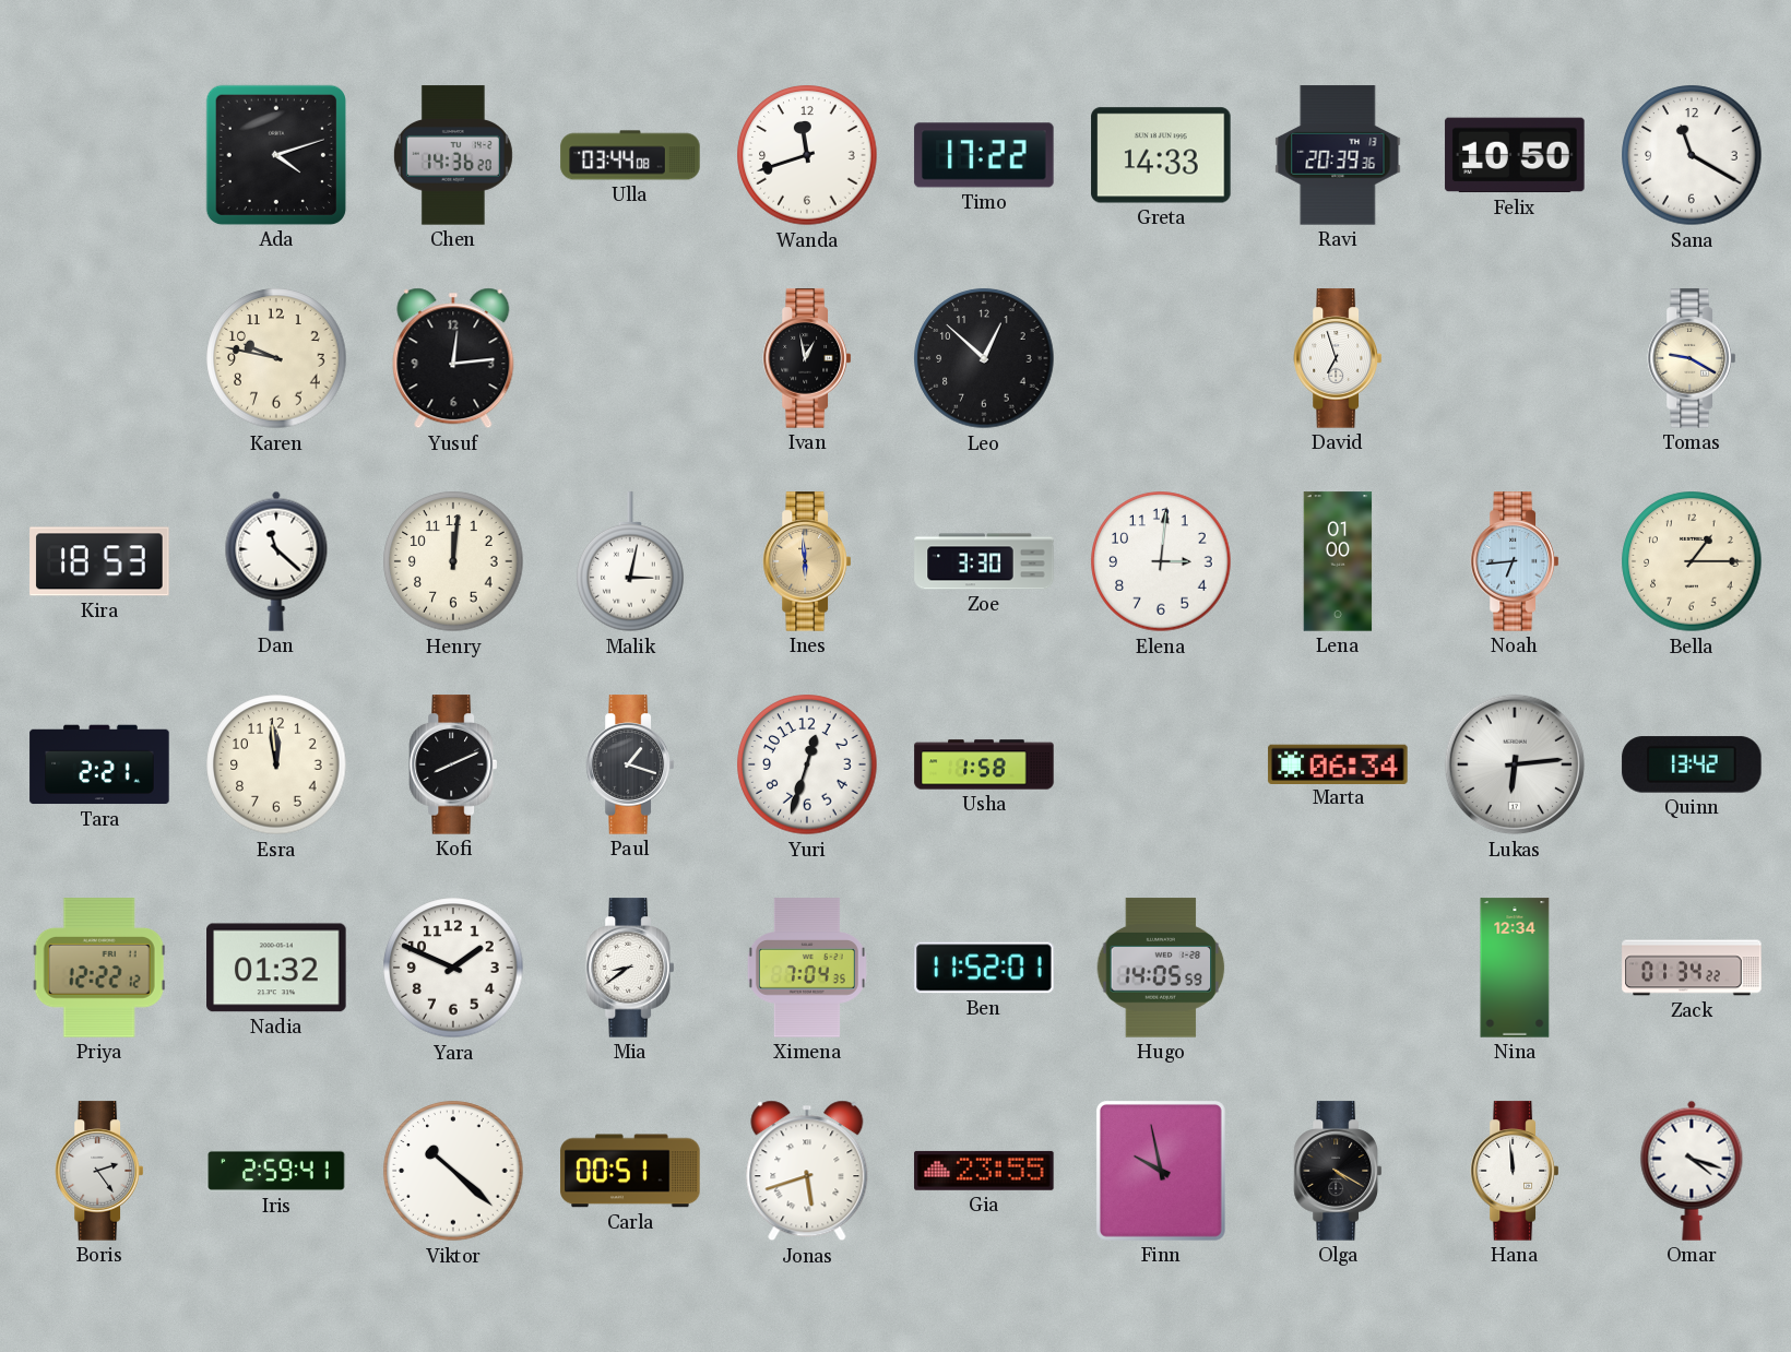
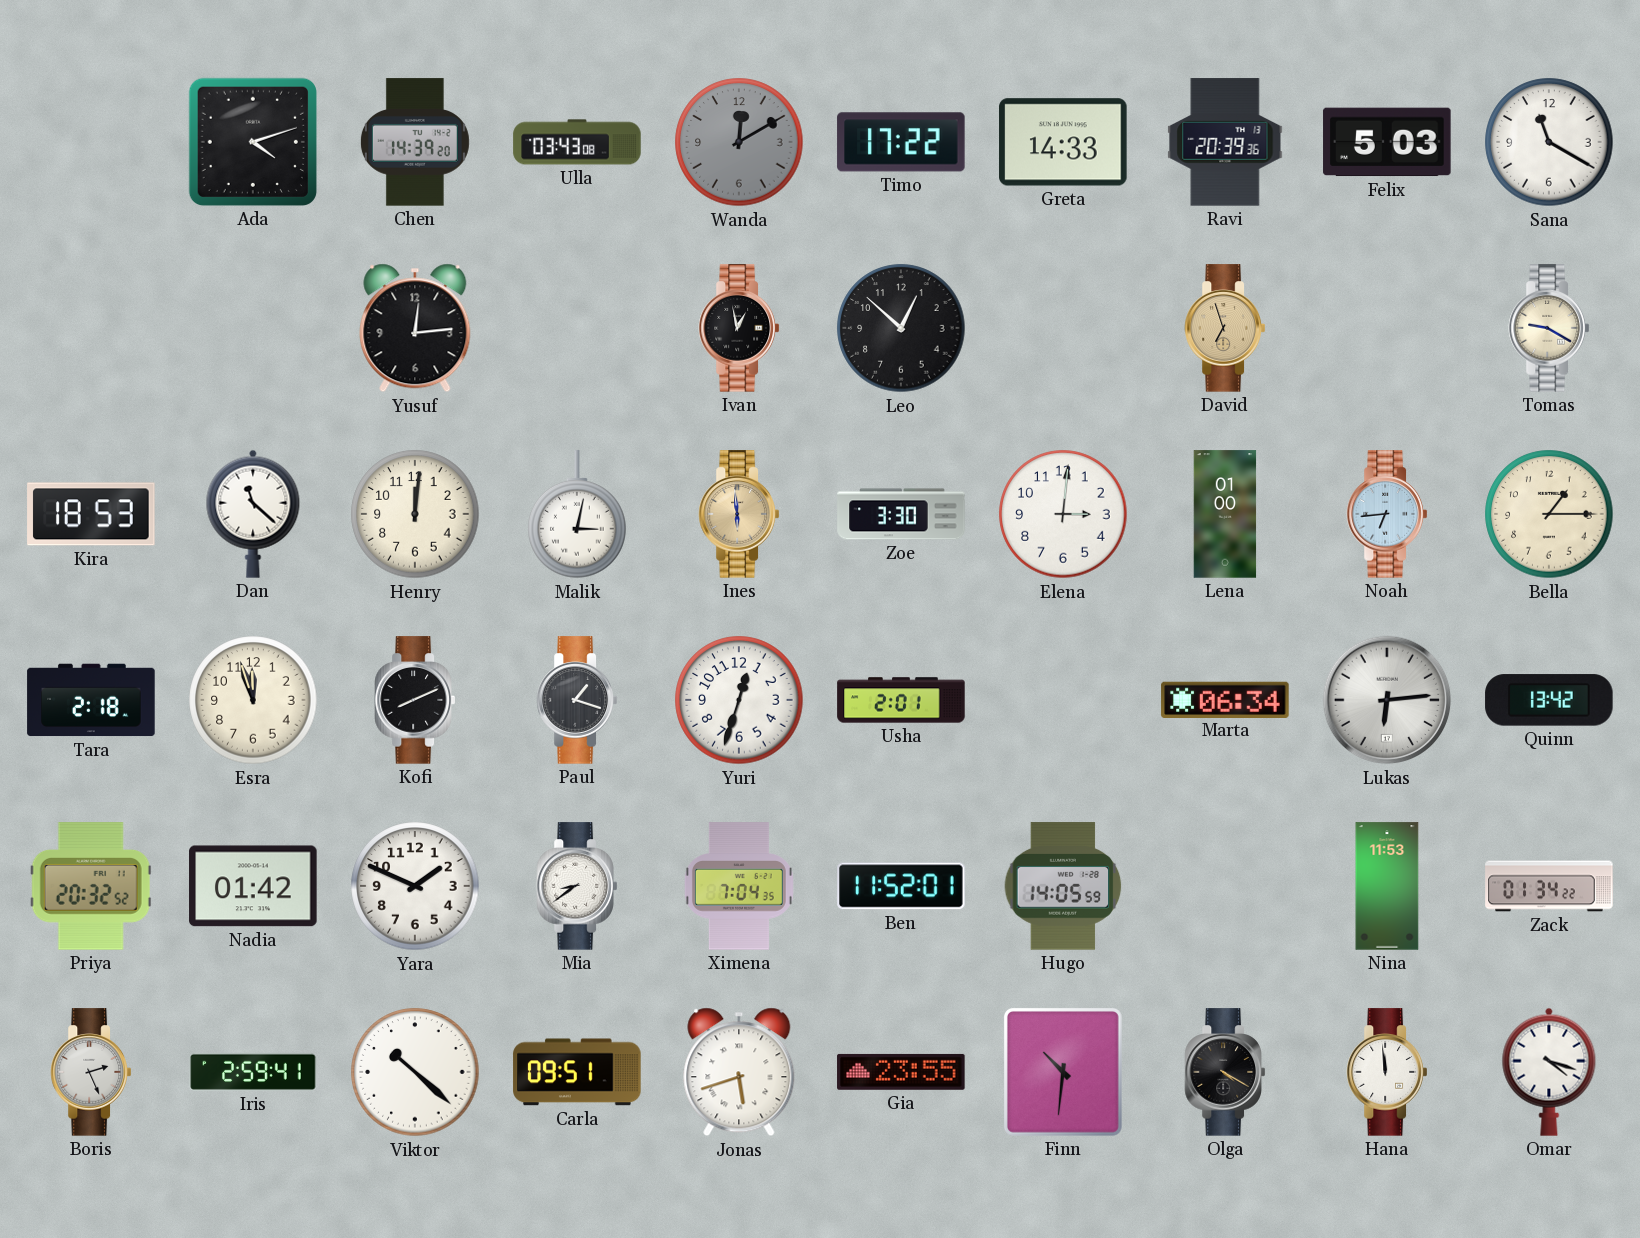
Chen: 14:36 -> 14:39
Ulla: 03:44 -> 03:43
Wanda: 11:42 -> 12:10
Wanda dial: white -> grey
Felix: 10:50 -> 5:03
Karen: 9:47 -> none
David dial: white -> champagne
Tara: 2:21 -> 2:18
Esra: 11:59 -> 11:57
Usha: 1:58 -> 2:01
Priya: 12:22 -> 20:32
Nadia: 01:32 -> 01:42
Nina: 12:34 -> 11:53
Boris: 2:24 -> 2:26
Carla: 00:51 -> 09:51
Finn: 9:58 -> 10:31
